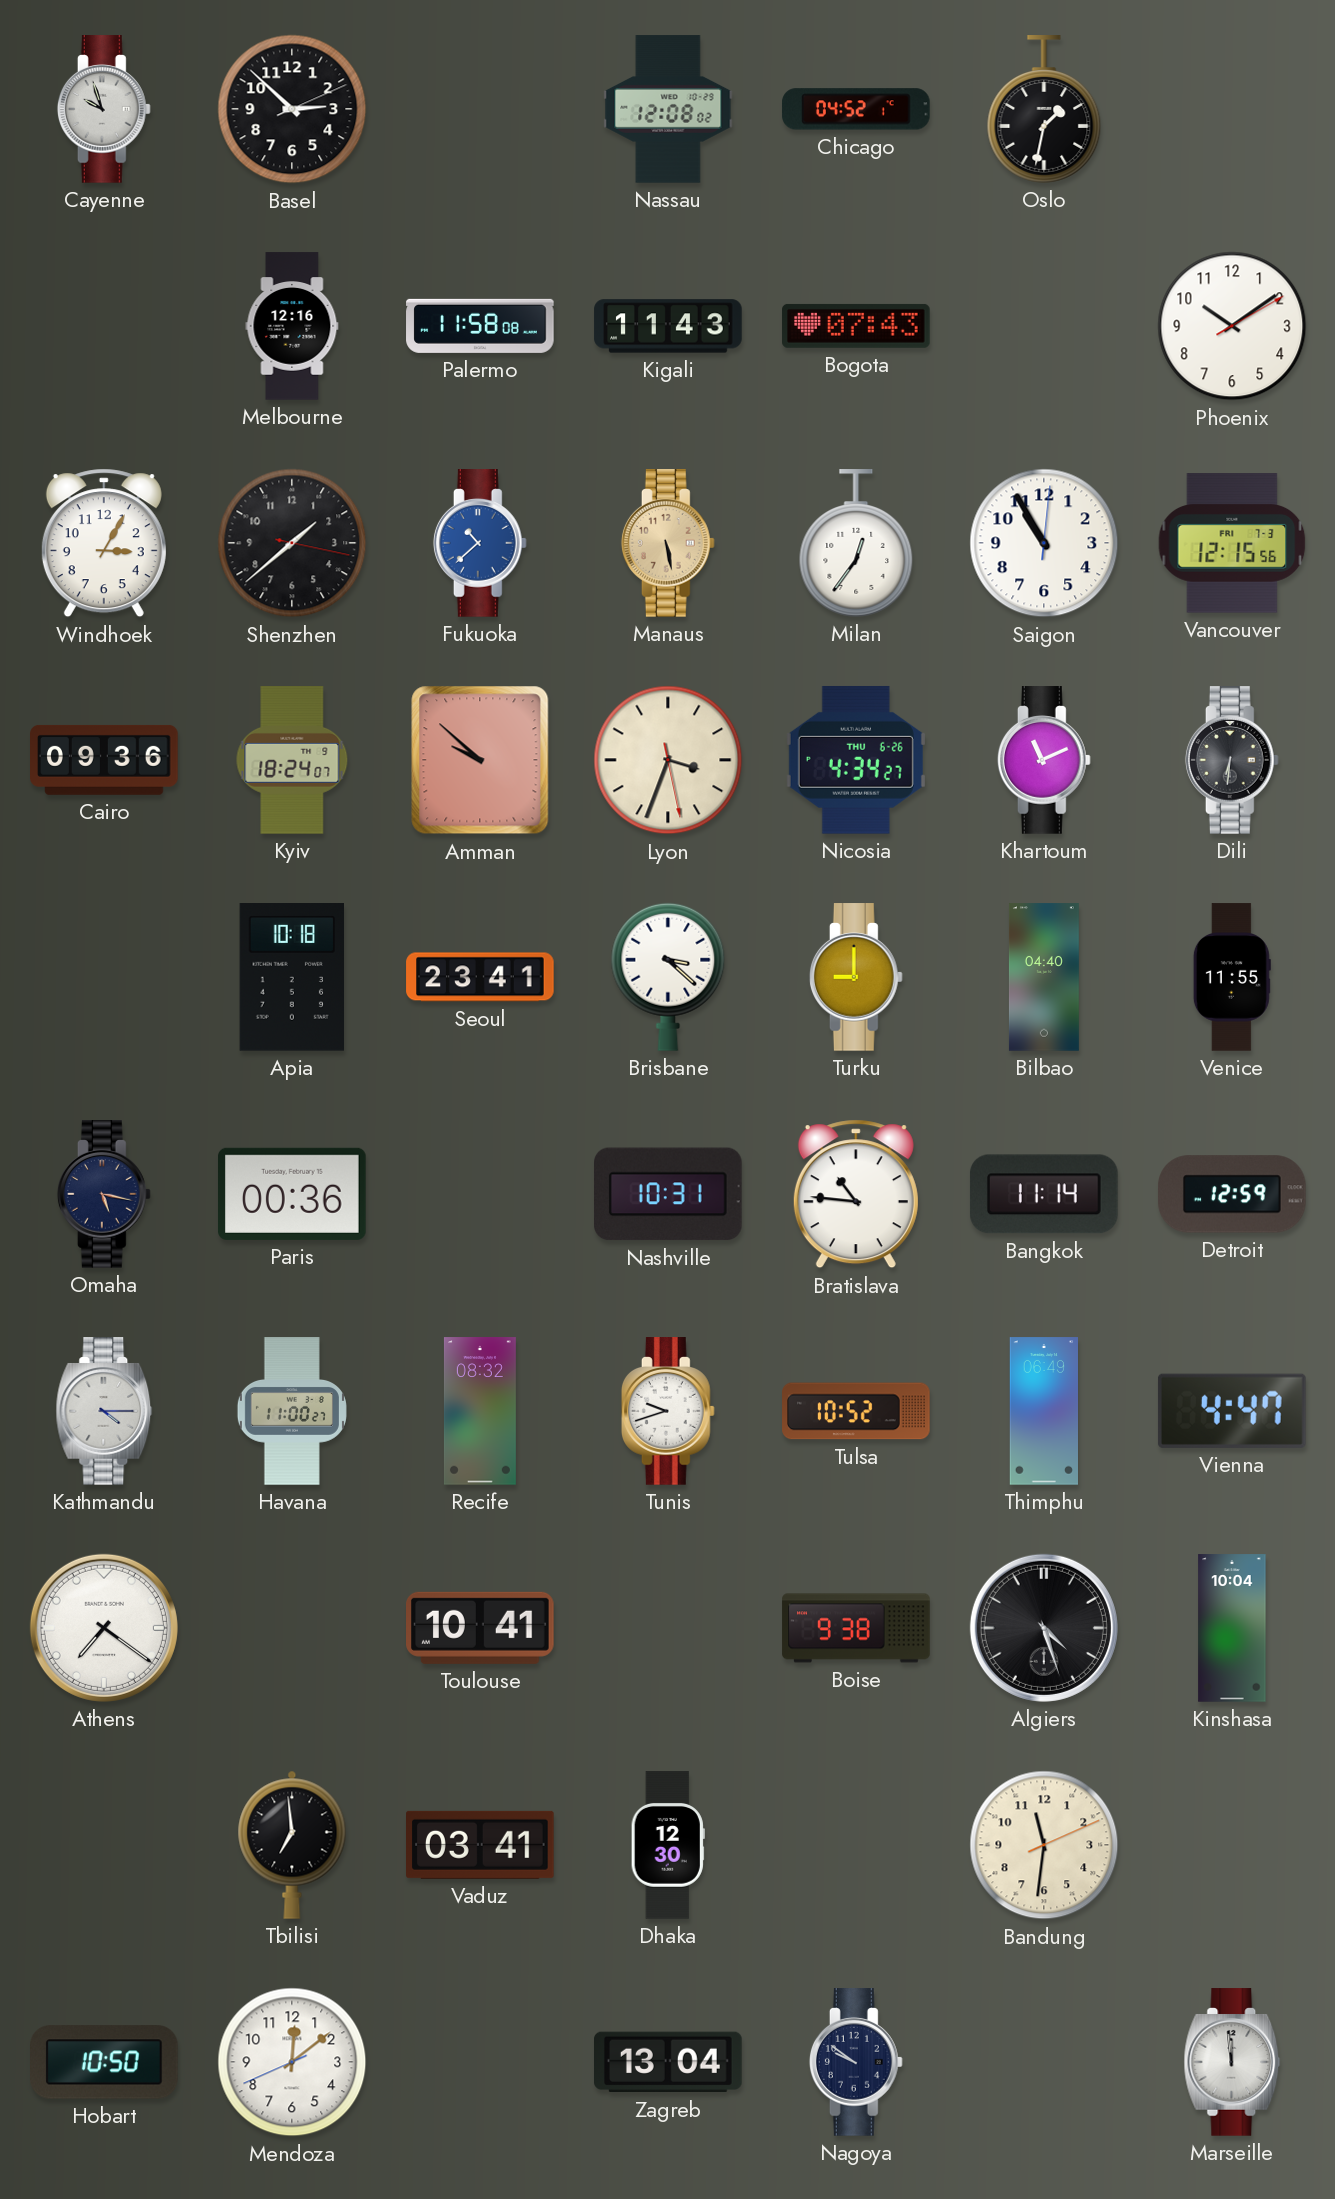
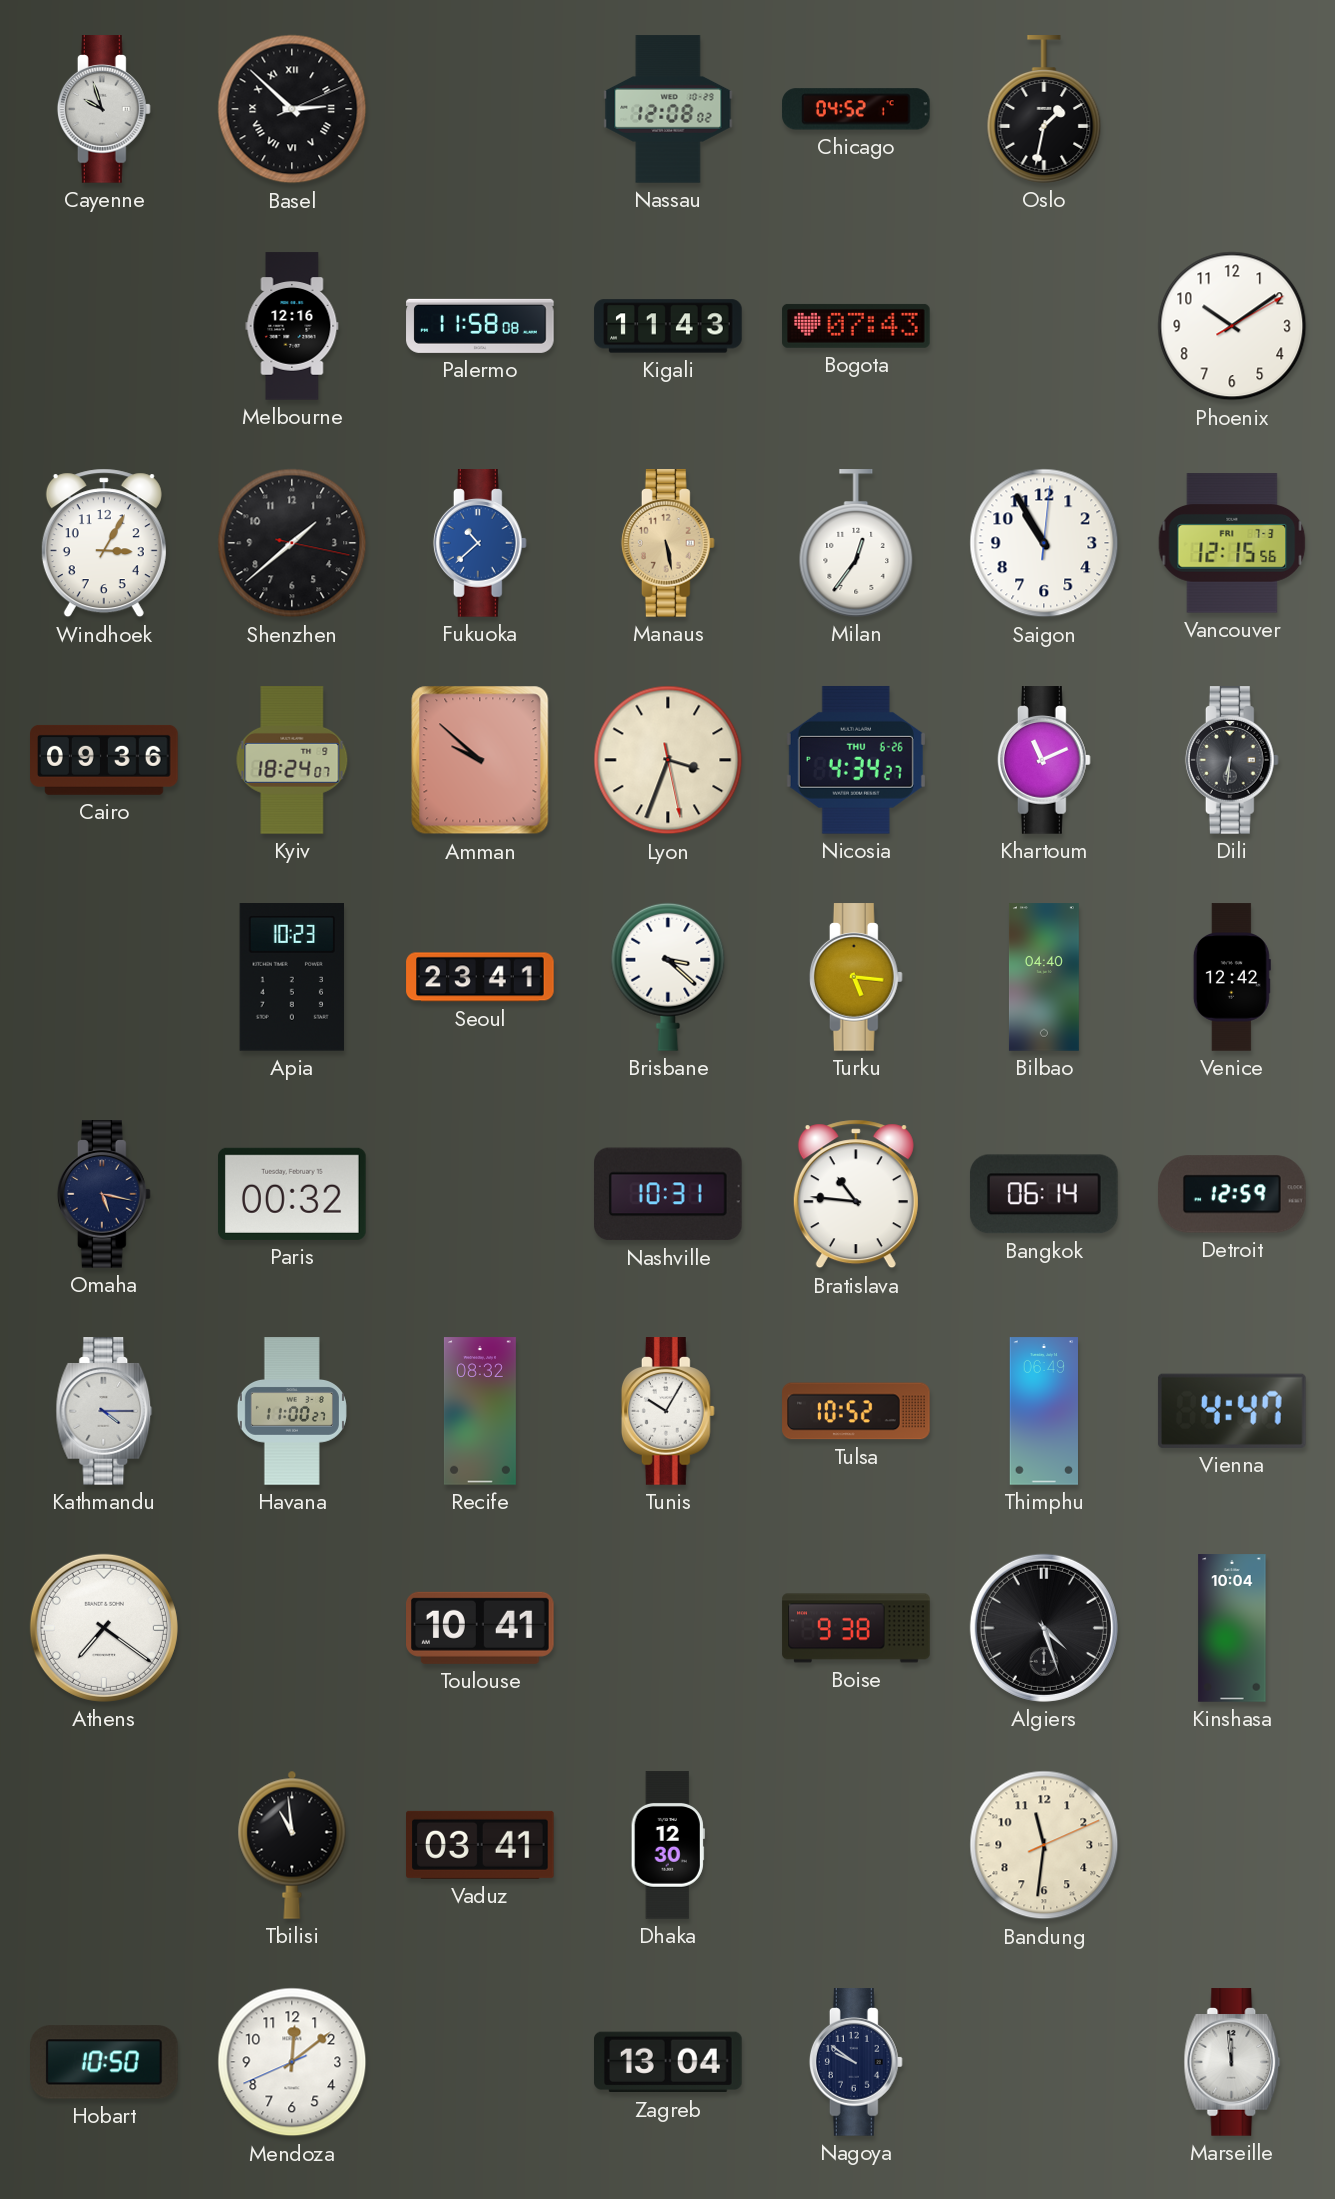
Basel numerals: Arabic -> Roman
Apia: 10:18 -> 10:23
Turku: 9:00 -> 5:16
Venice: 11:55 -> 12:42
Paris: 00:36 -> 00:32
Bangkok: 11:14 -> 06:14
Tunis: 9:42 -> 10:05
Tbilisi: 6:59 -> 10:59
